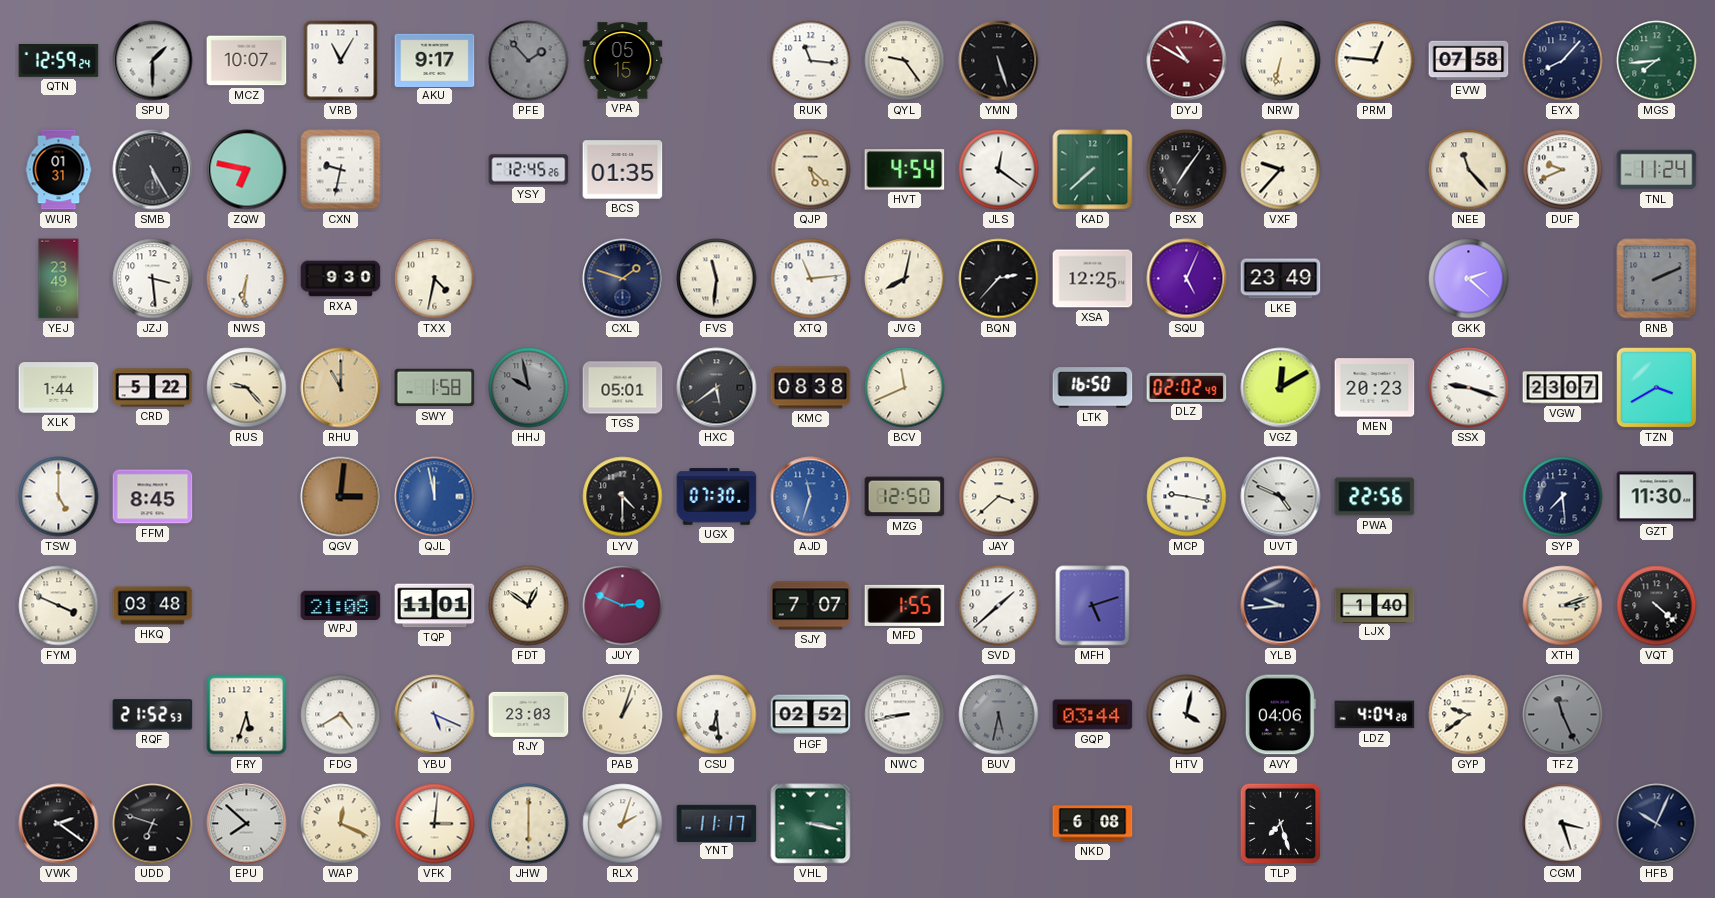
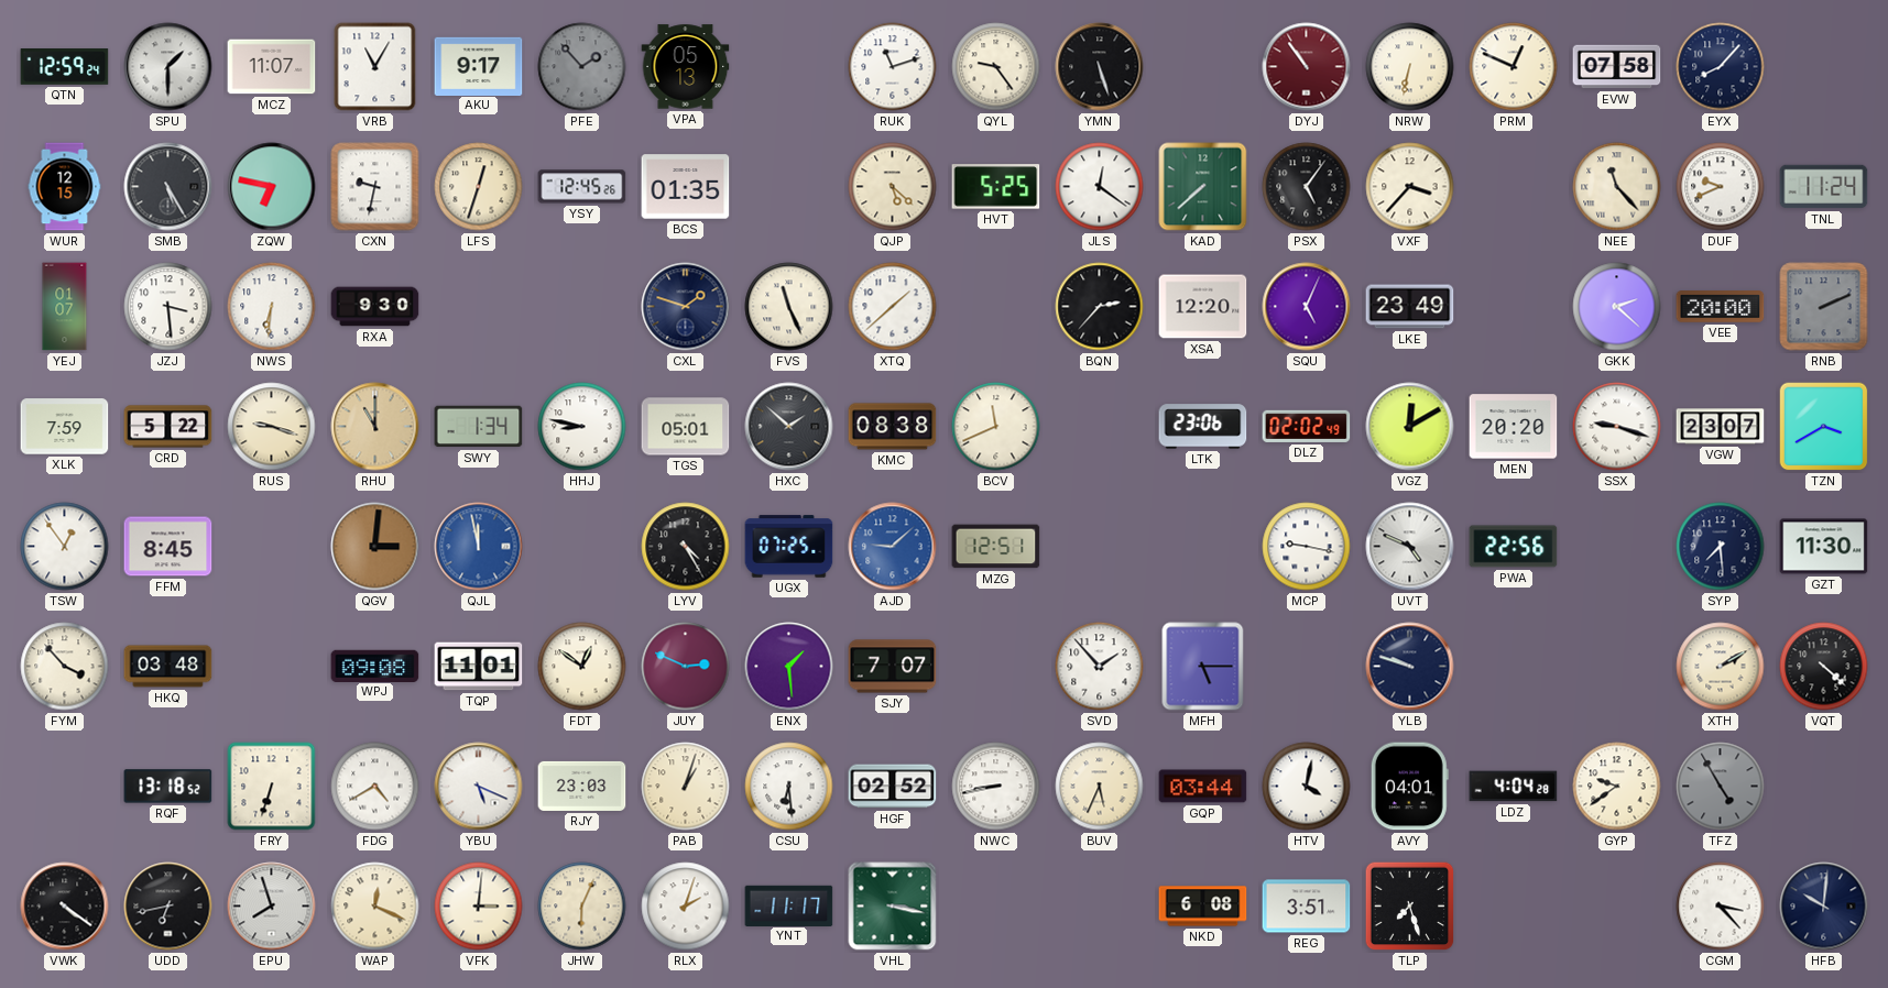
MCZ: 10:07 -> 11:07
VPA: 05:15 -> 05:13
RUK: 11:16 -> 11:12
DYJ: 10:50 -> 10:54
PRM: 12:46 -> 12:49
MGS: 7:44 -> none
WUR: 01:31 -> 12:15
LFS: none -> 12:33
HVT: 4:54 -> 5:25
PSX: 7:06 -> 5:06
VXF: 9:37 -> 3:37
YEJ: 23:49 -> 01:07
TXX: 4:32 -> none
FVS: 11:31 -> 11:26
XTQ: 11:14 -> 1:38
JVG: 8:02 -> none
XSA: 12:25 -> 12:20
VEE: none -> 20:00
XLK: 1:44 -> 7:59
RUS: 9:23 -> 9:18
SWY: 1:58 -> 1:34
HHJ: 9:58 -> 8:47
HHJ dial: grey -> white
HXC: 5:39 -> 1:52
LTK: 16:50 -> 23:06
MEN: 20:23 -> 20:20
TSW: 5:00 -> 12:54
LYV: 4:30 -> 4:25
UGX: 07:30 -> 07:25
AJD: 11:33 -> 9:08
MZG: 12:50 -> 12:51
JAY: 3:38 -> none
FYM: 3:49 -> 3:53
WPJ: 21:08 -> 09:08
ENX: none -> 1:29
MFD: 1:55 -> none
SVD: 1:38 -> 1:53
MFH: 5:12 -> 5:15
YLB: 9:44 -> 9:48
LJX: 1:40 -> none
XTH: 3:12 -> 2:10
RQF: 21:52 -> 13:18
FRY: 5:33 -> 6:33
BUV: 5:32 -> 5:34
BUV dial: grey -> cream
AVY: 04:06 -> 04:01
TFZ: 11:26 -> 4:55
VWK: 2:21 -> 4:21
UDD: 6:48 -> 6:43
EPU: 7:52 -> 7:57
JHW: 6:00 -> 6:04
REG: none -> 3:51
CGM: 3:27 -> 3:23
HFB: 10:04 -> 10:01
